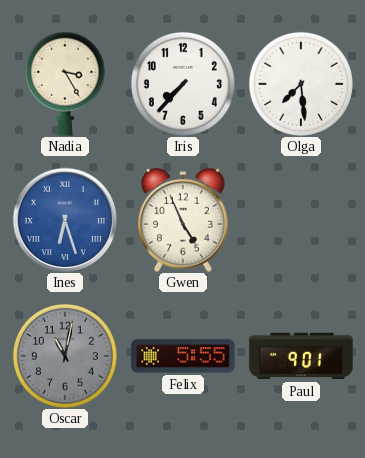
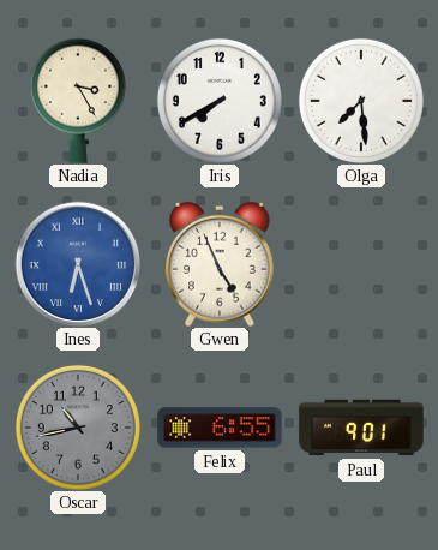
Iris: 7:37 -> 7:40
Oscar: 11:02 -> 10:43
Felix: 5:55 -> 6:55
